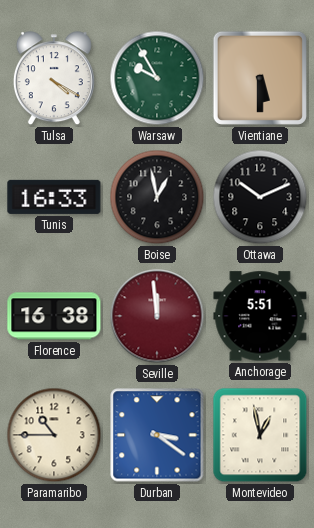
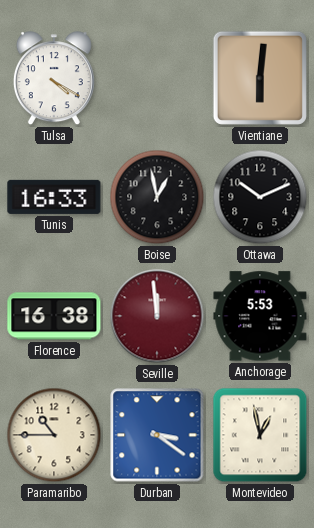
Warsaw: 9:55 -> none
Vientiane: 5:30 -> 6:01
Anchorage: 5:51 -> 5:53
